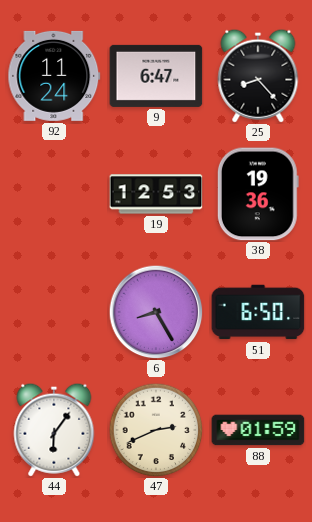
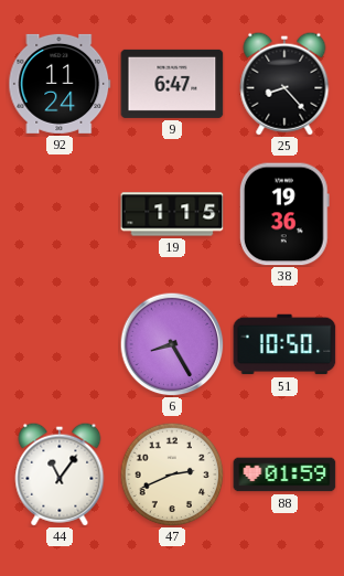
19: 12:53 -> 1:15
51: 6:50 -> 10:50
44: 6:06 -> 11:06
